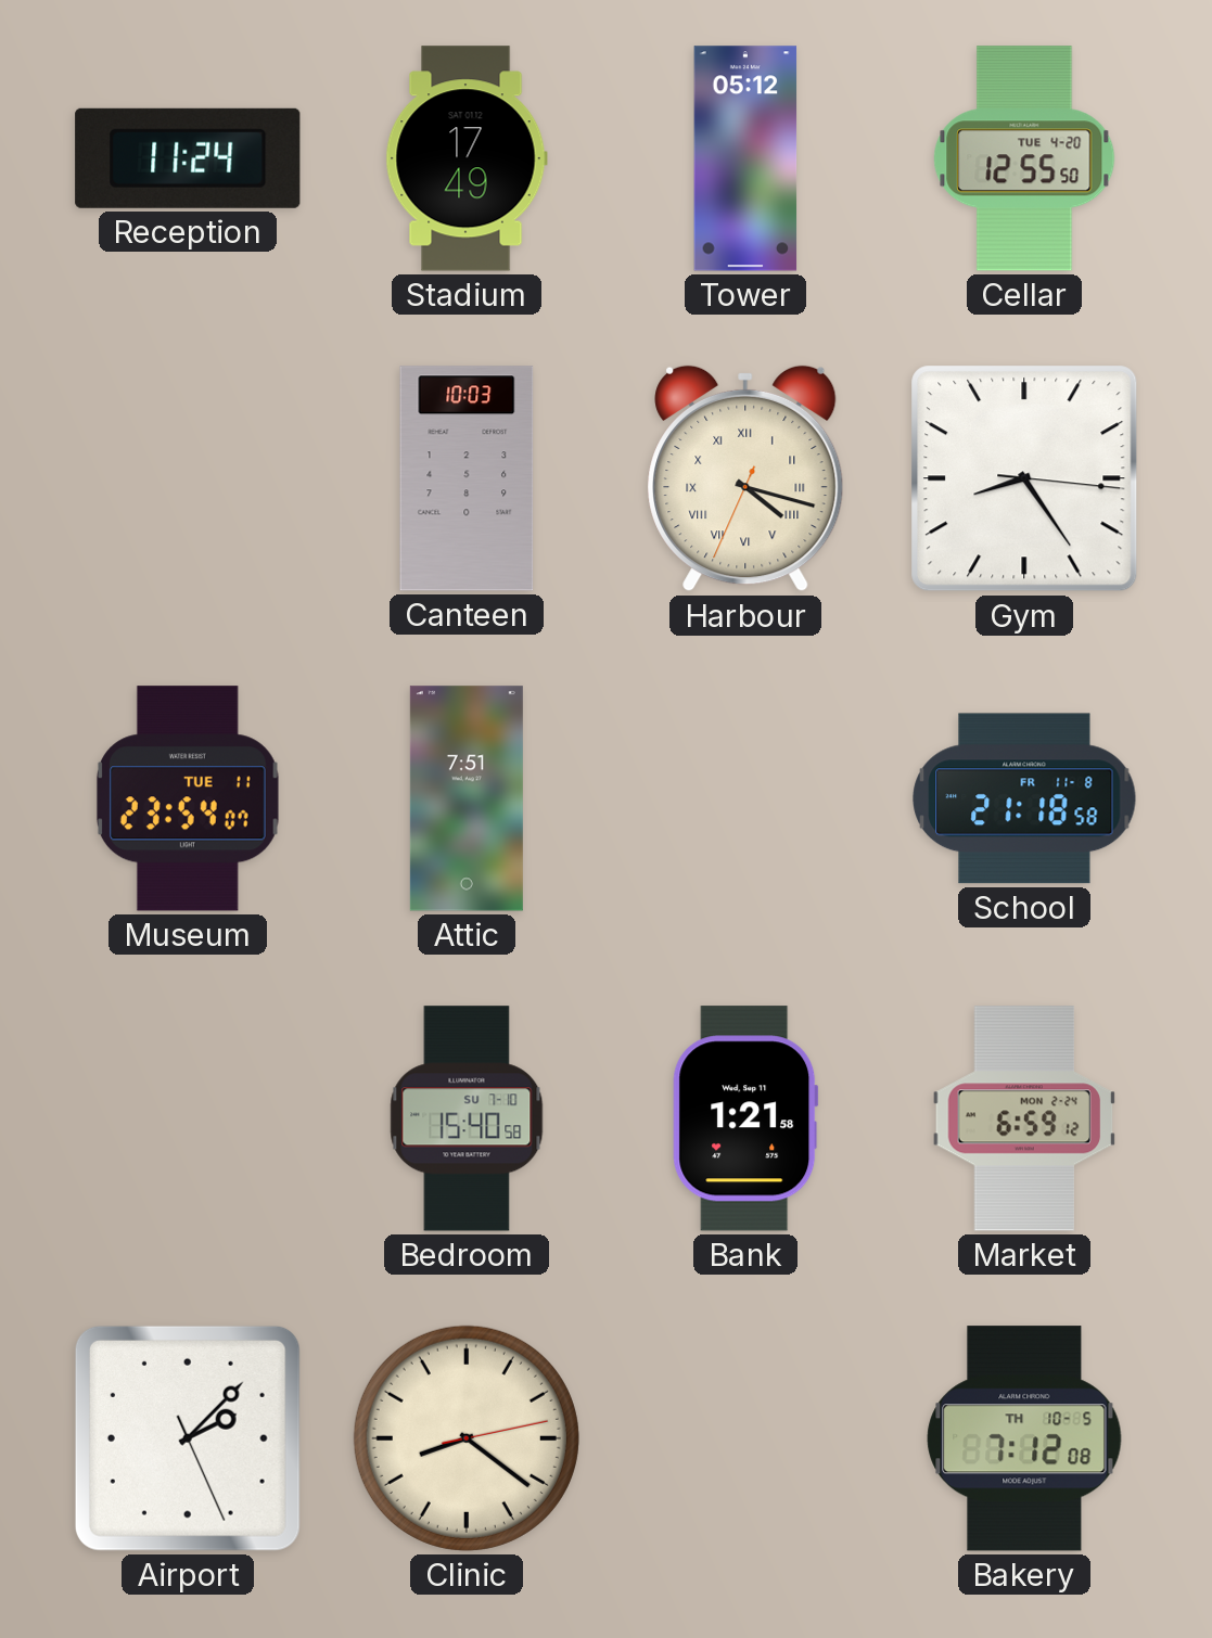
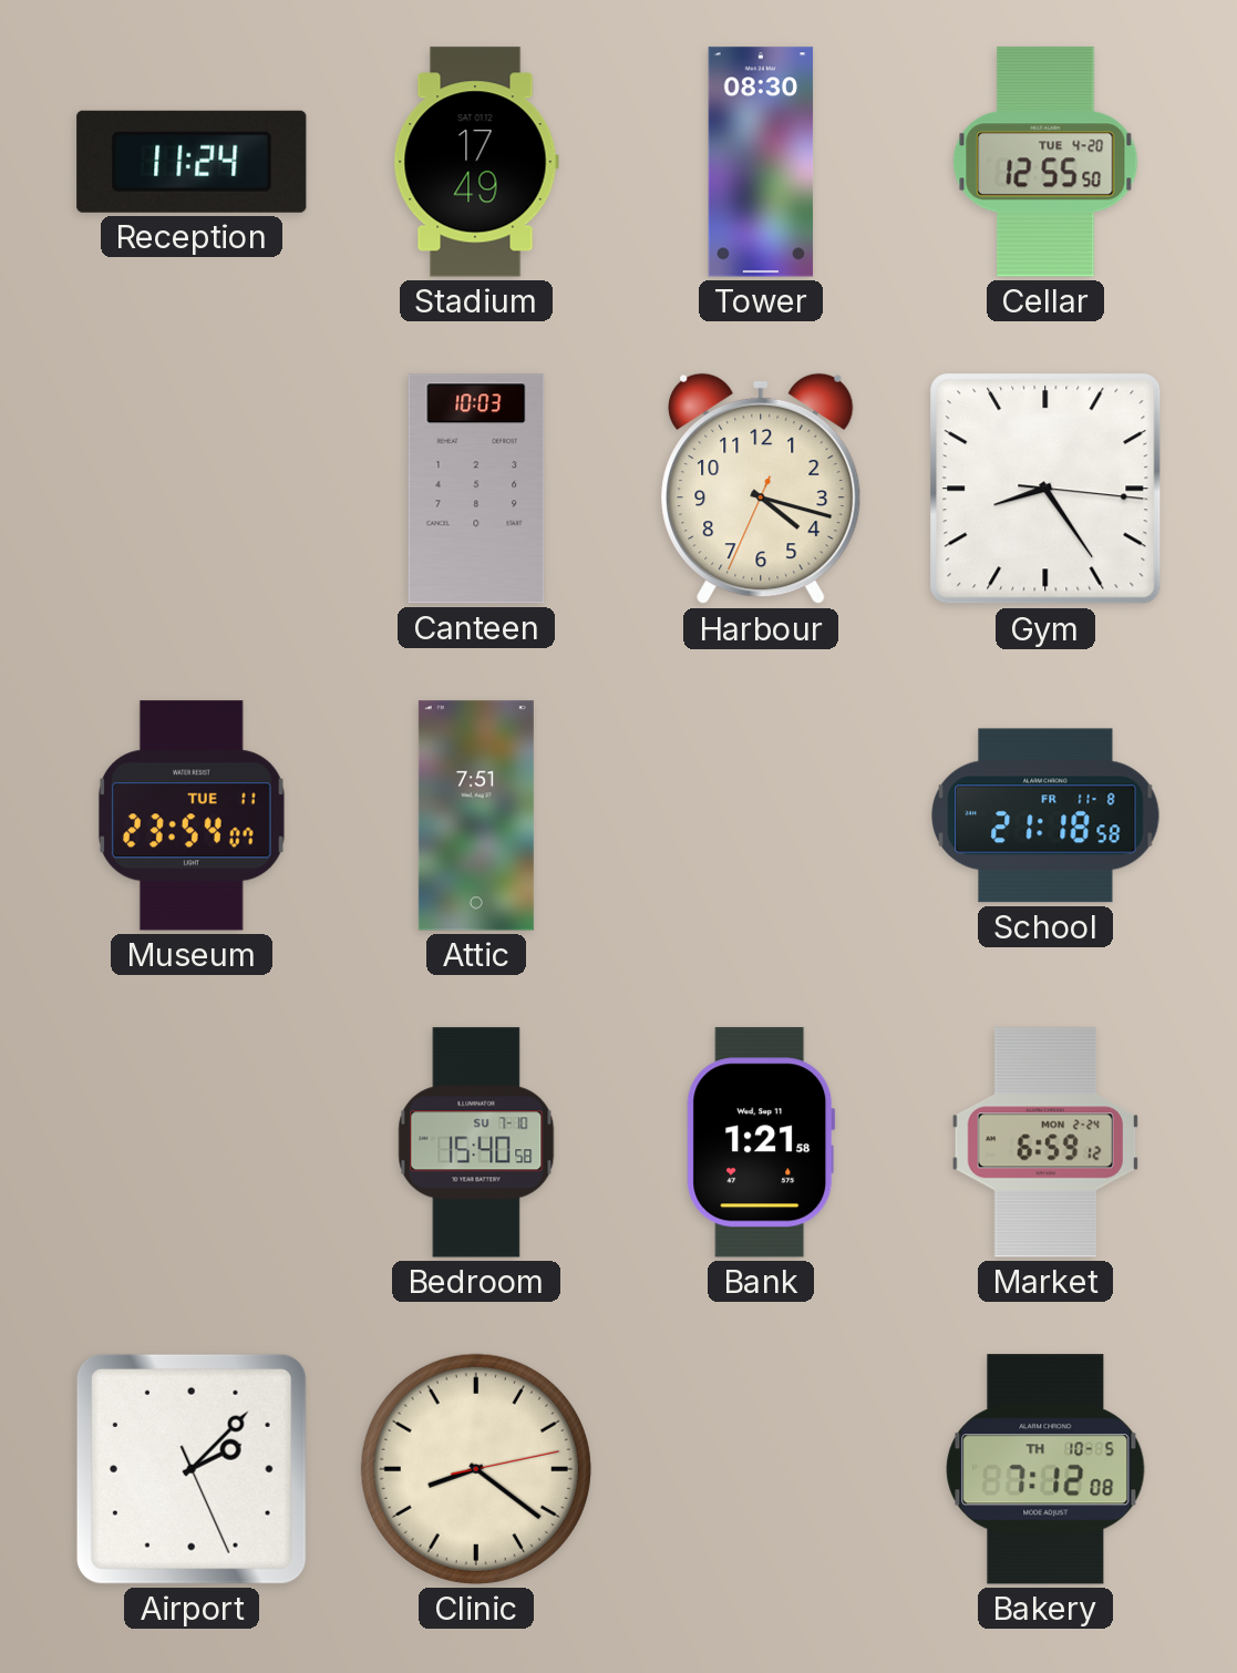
Tower: 05:12 -> 08:30
Harbour numerals: Roman -> Arabic
